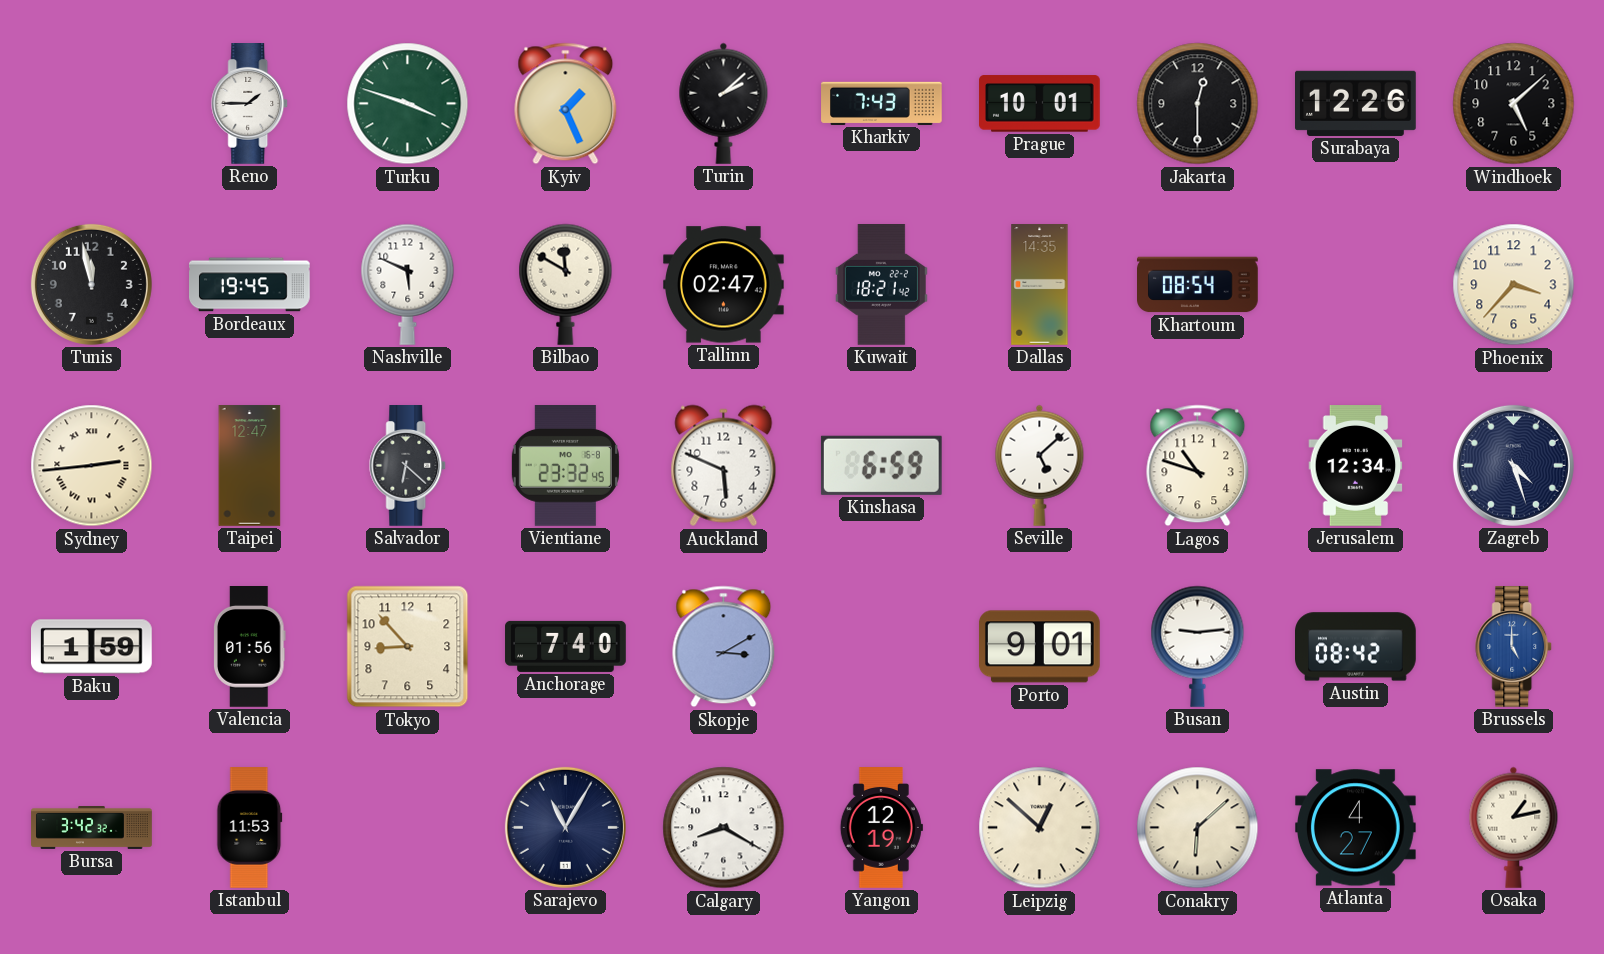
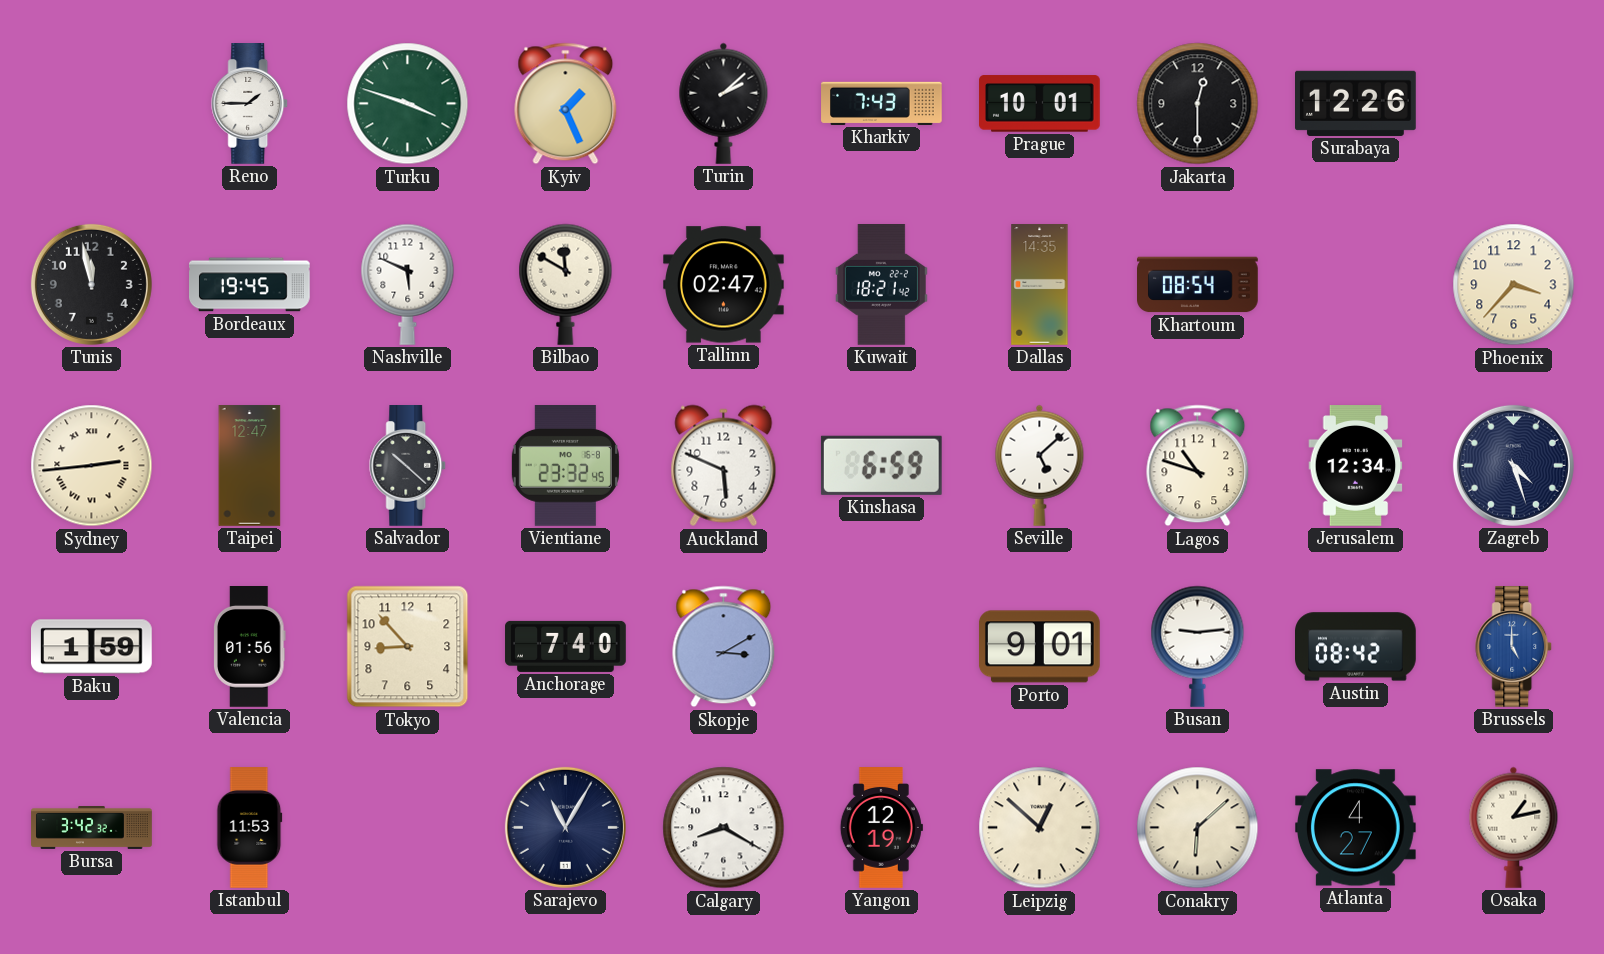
Windhoek: 5:08 -> none
Salvador: 6:22 -> 10:22
